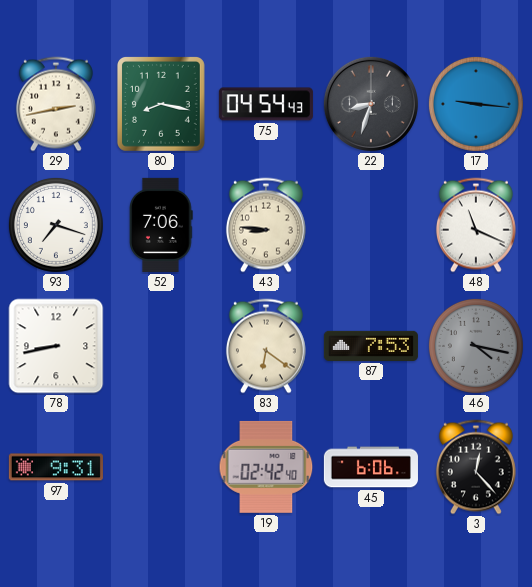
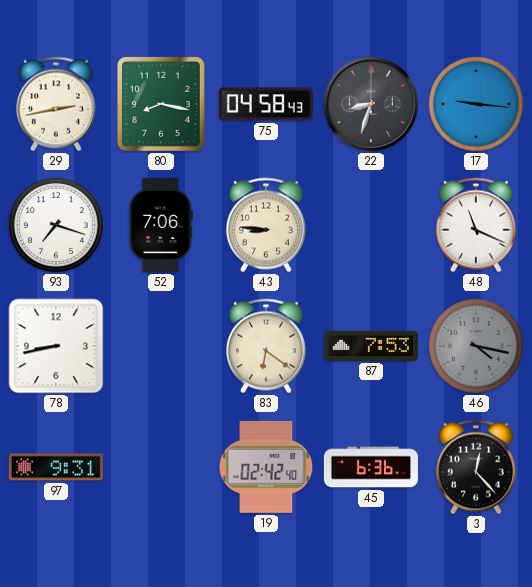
75: 04:54 -> 04:58
45: 6:06 -> 6:36
